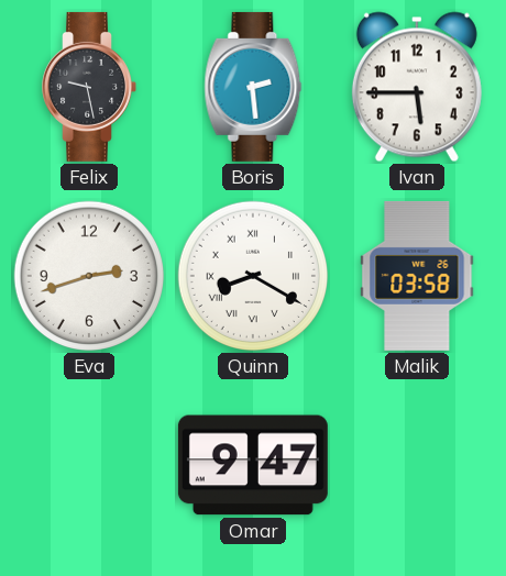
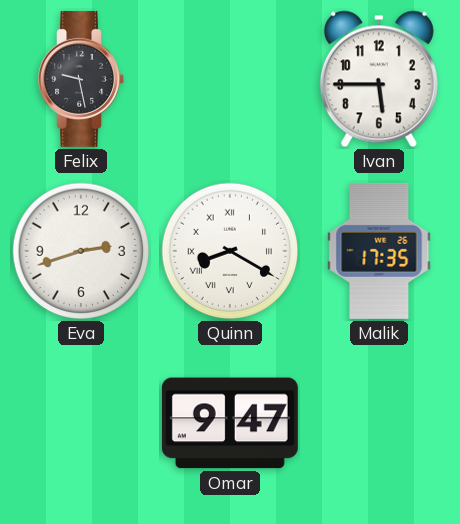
Boris: 2:29 -> none
Malik: 03:58 -> 17:35
